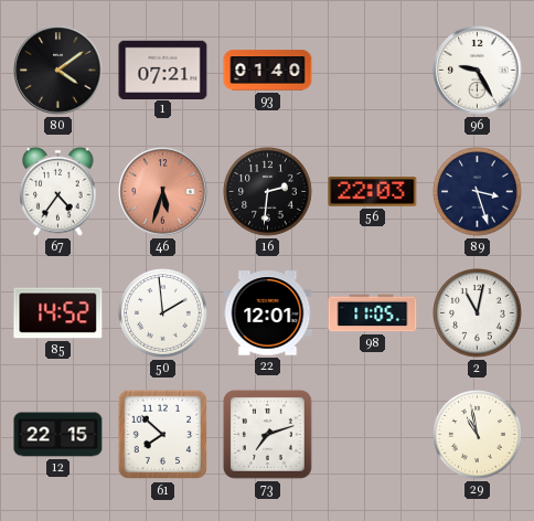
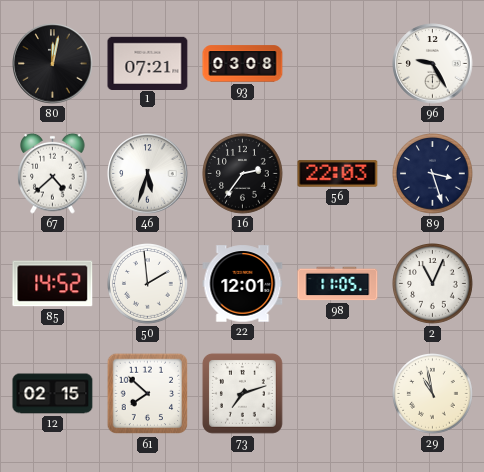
80: 4:09 -> 12:02
93: 01:40 -> 03:08
67: 4:36 -> 4:38
46 dial: salmon -> white
16: 2:31 -> 2:36
2: 11:02 -> 11:04
12: 22:15 -> 02:15
